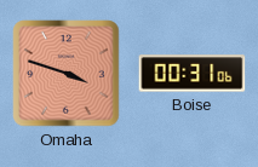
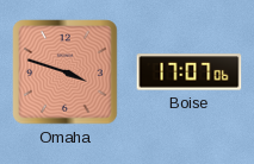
Boise: 00:31 -> 17:07
